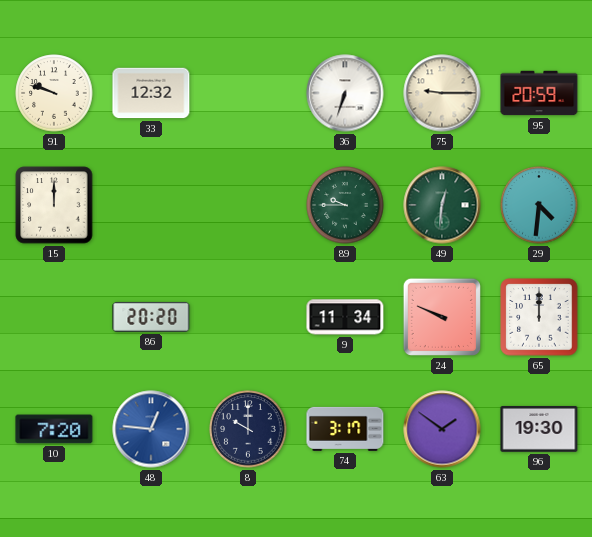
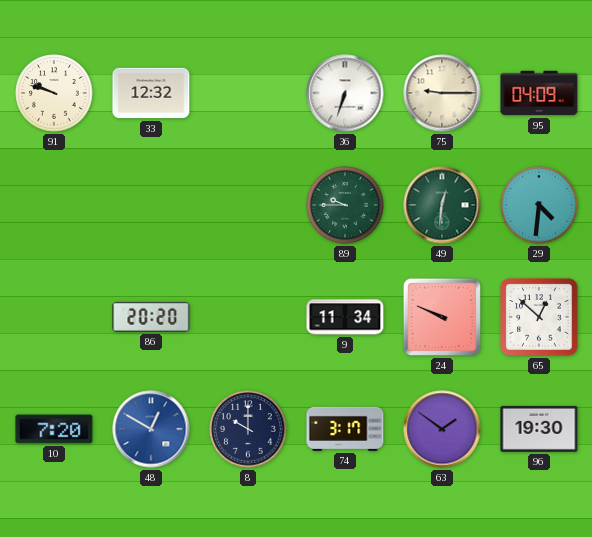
95: 20:59 -> 04:09
15: 12:00 -> none
65: 12:00 -> 12:52
48: 12:46 -> 12:50
